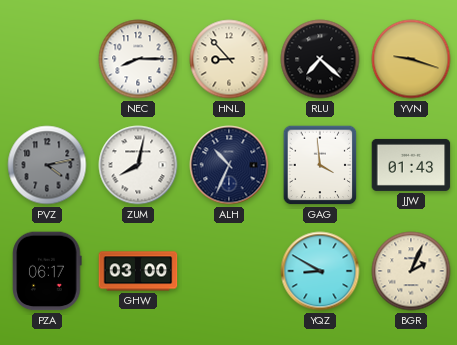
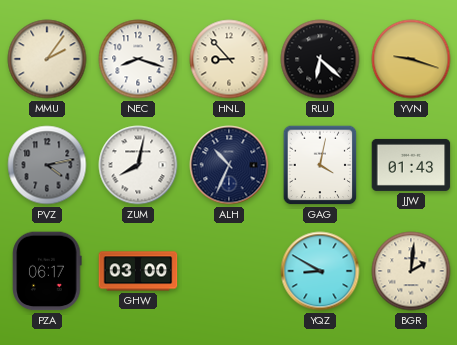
MMU: none -> 2:06
NEC: 8:15 -> 8:18
RLU: 7:22 -> 6:22
GAG: 3:59 -> 4:02
BGR: 2:04 -> 2:01
